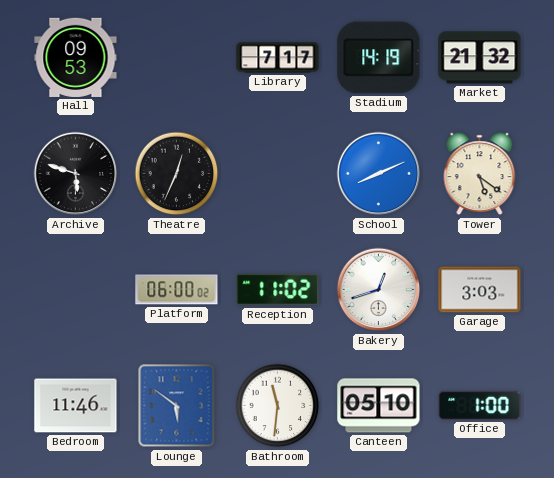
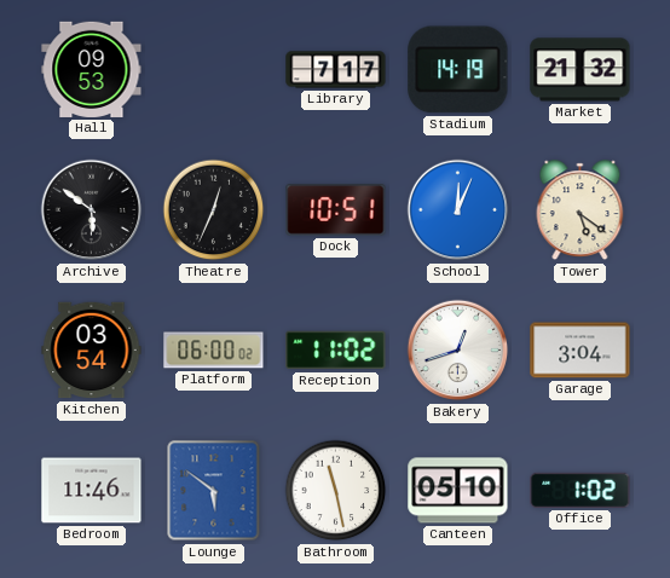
Archive: 5:48 -> 5:51
Dock: none -> 10:51
School: 8:11 -> 12:04
Kitchen: none -> 03:54
Garage: 3:03 -> 3:04
Bathroom: 11:31 -> 11:28
Office: 1:00 -> 1:02
